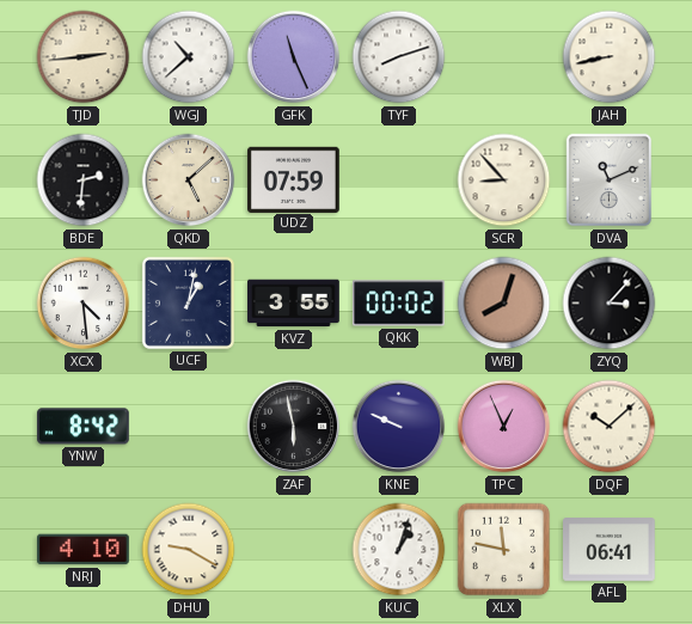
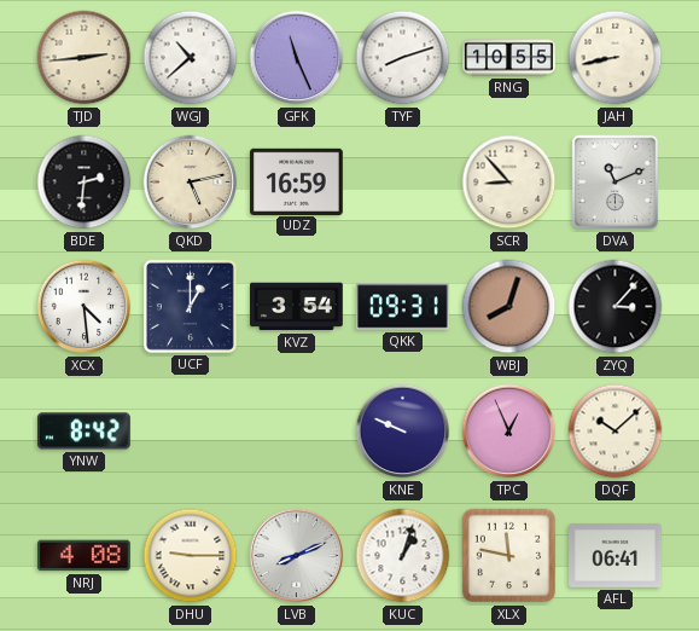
RNG: none -> 10:55
QKD: 5:08 -> 5:13
UDZ: 07:59 -> 16:59
UCF: 1:02 -> 1:00
KVZ: 3:55 -> 3:54
QKK: 00:02 -> 09:31
ZAF: 5:58 -> none
NRJ: 4:10 -> 4:08
DHU: 9:20 -> 9:15
LVB: none -> 8:11
